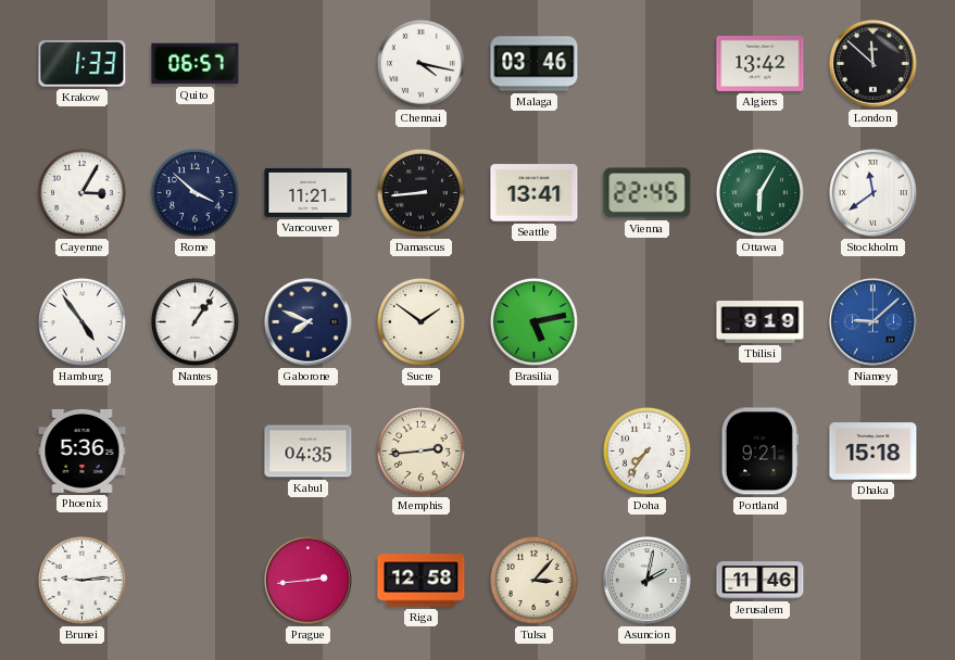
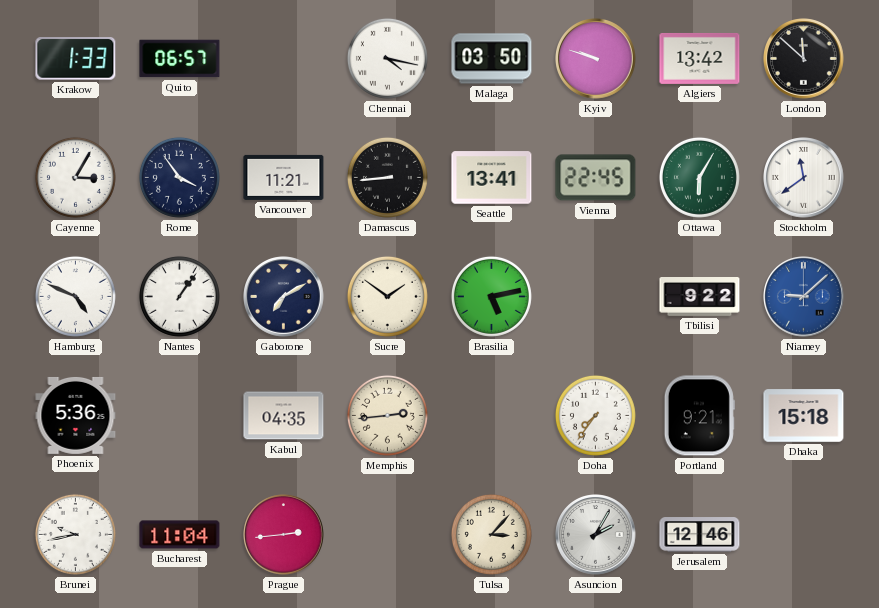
Malaga: 03:46 -> 03:50
Kyiv: none -> 9:48
Rome: 3:52 -> 3:54
Hamburg: 4:54 -> 4:49
Gaborone: 7:49 -> 7:10
Tbilisi: 9:19 -> 9:22
Brunei: 9:14 -> 9:43
Bucharest: none -> 11:04
Riga: 12:58 -> none
Asuncion: 2:02 -> 2:05
Jerusalem: 11:46 -> 12:46
